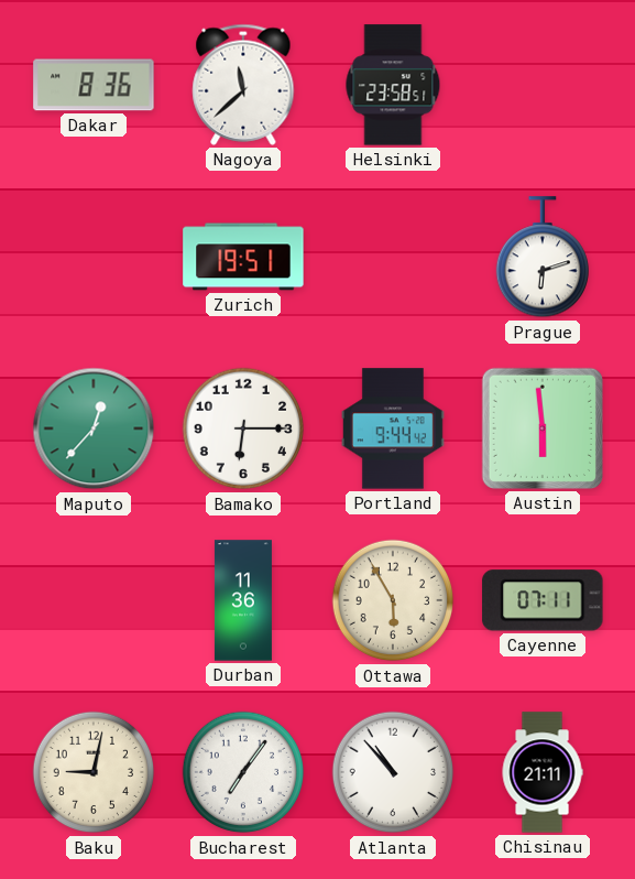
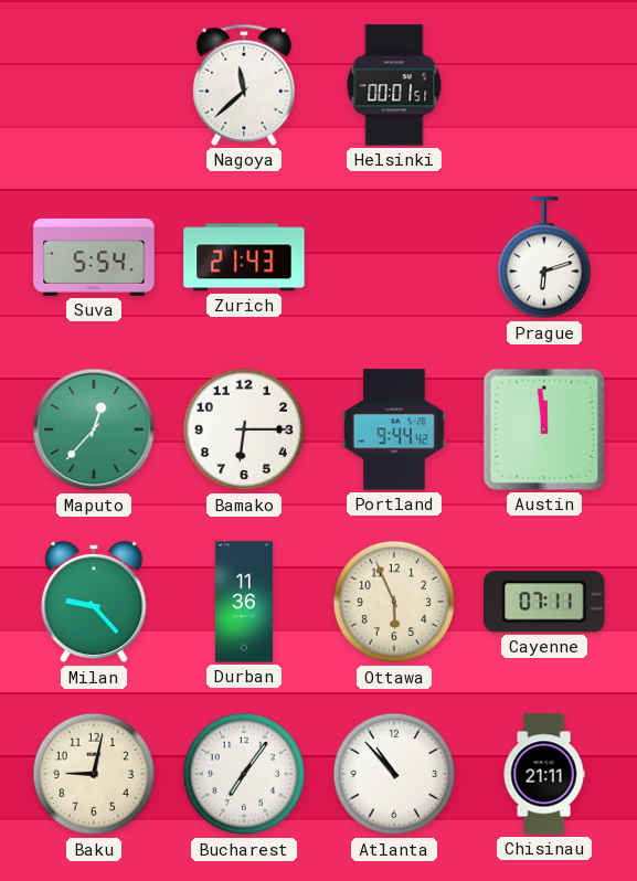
Dakar: 8:36 -> none
Helsinki: 23:58 -> 00:01
Suva: none -> 5:54
Zurich: 19:51 -> 21:43
Austin: 5:59 -> 11:59
Milan: none -> 9:23
Ottawa: 5:55 -> 5:56
